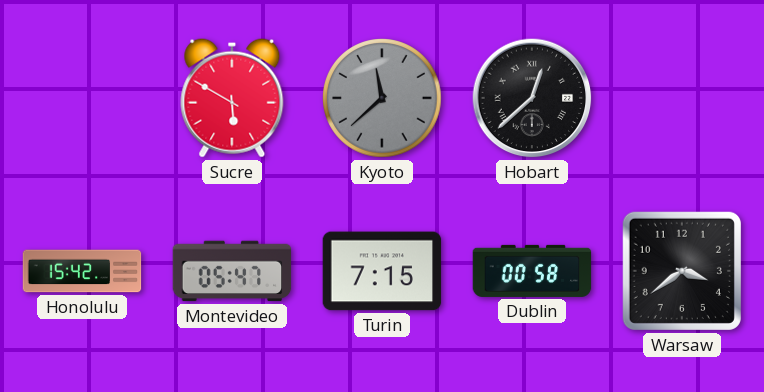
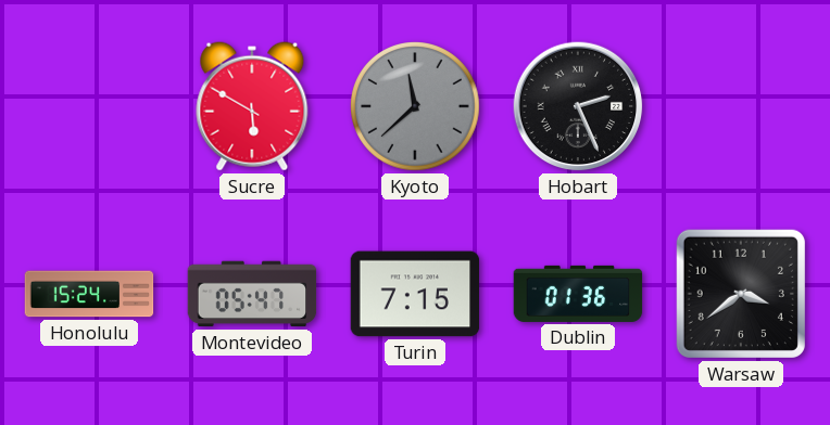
Hobart: 12:38 -> 2:26
Honolulu: 15:42 -> 15:24
Dublin: 00:58 -> 01:36
